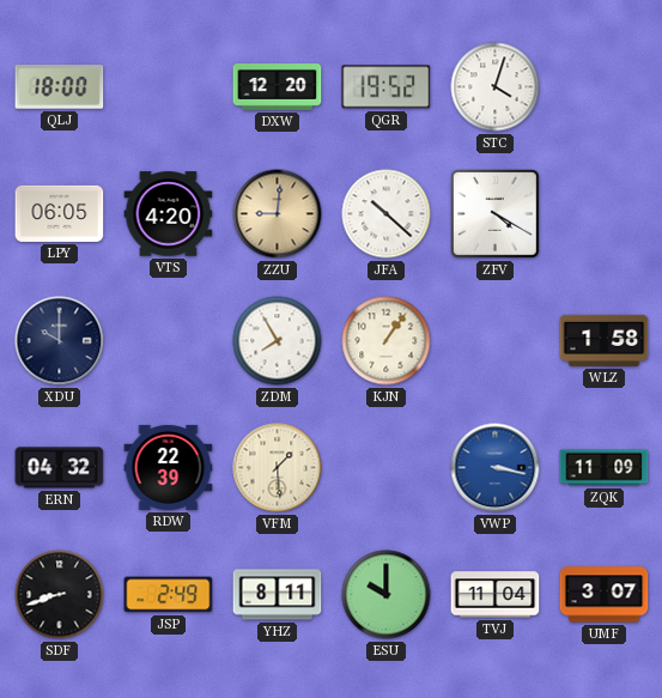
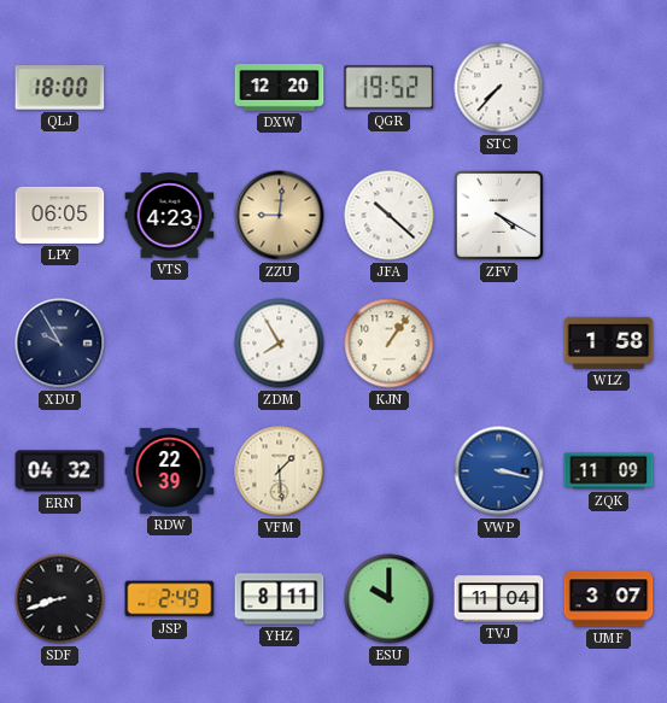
STC: 4:03 -> 7:37
VTS: 4:20 -> 4:23
XDU: 10:00 -> 9:55
